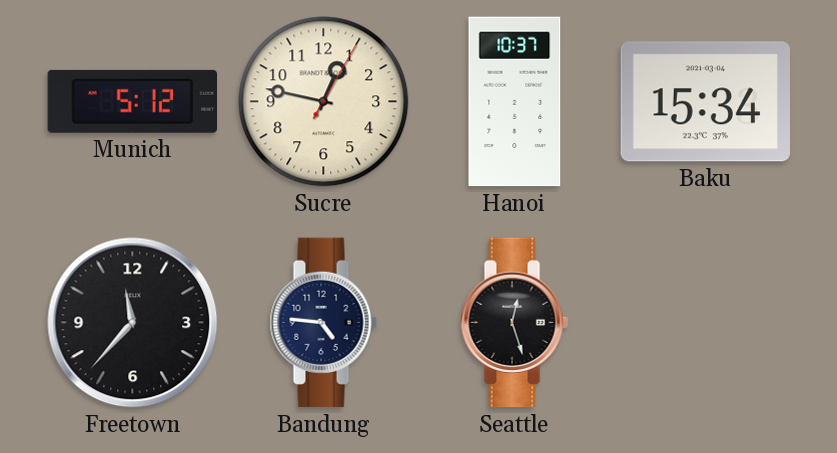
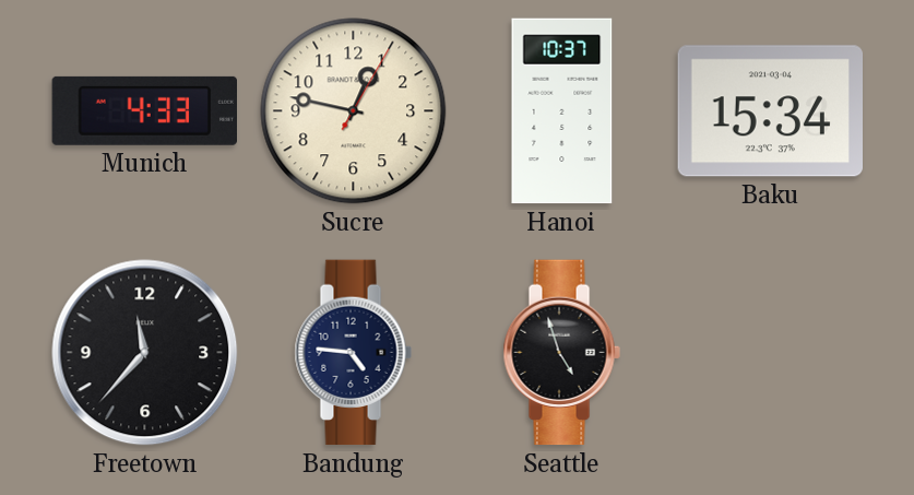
Munich: 5:12 -> 4:33
Seattle: 12:27 -> 4:57
